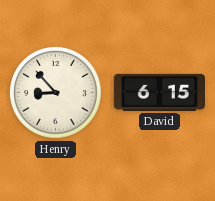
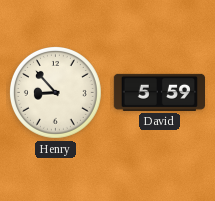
David: 6:15 -> 5:59
